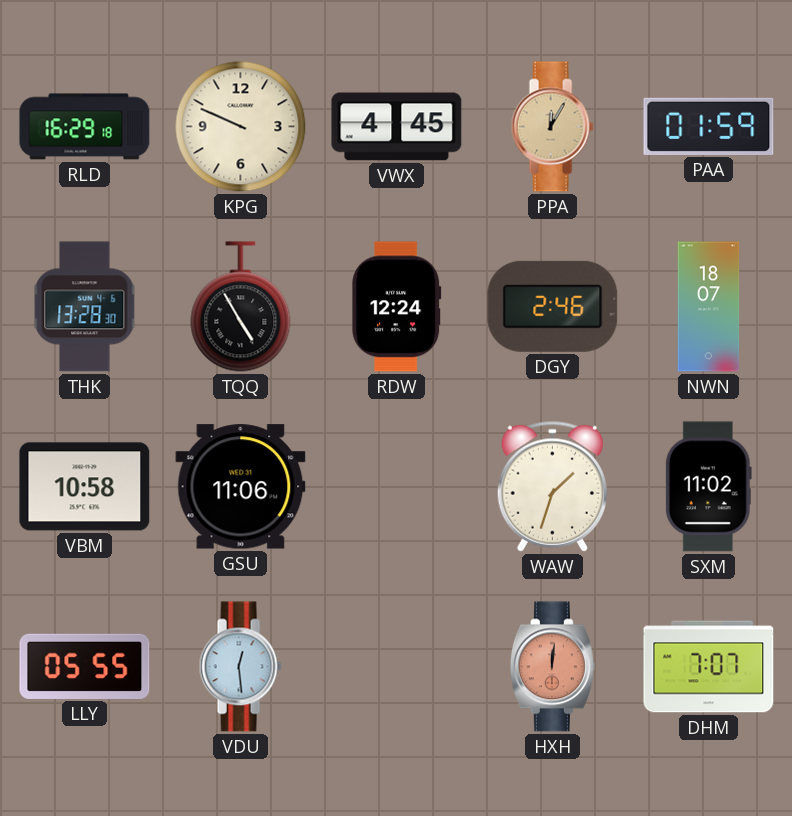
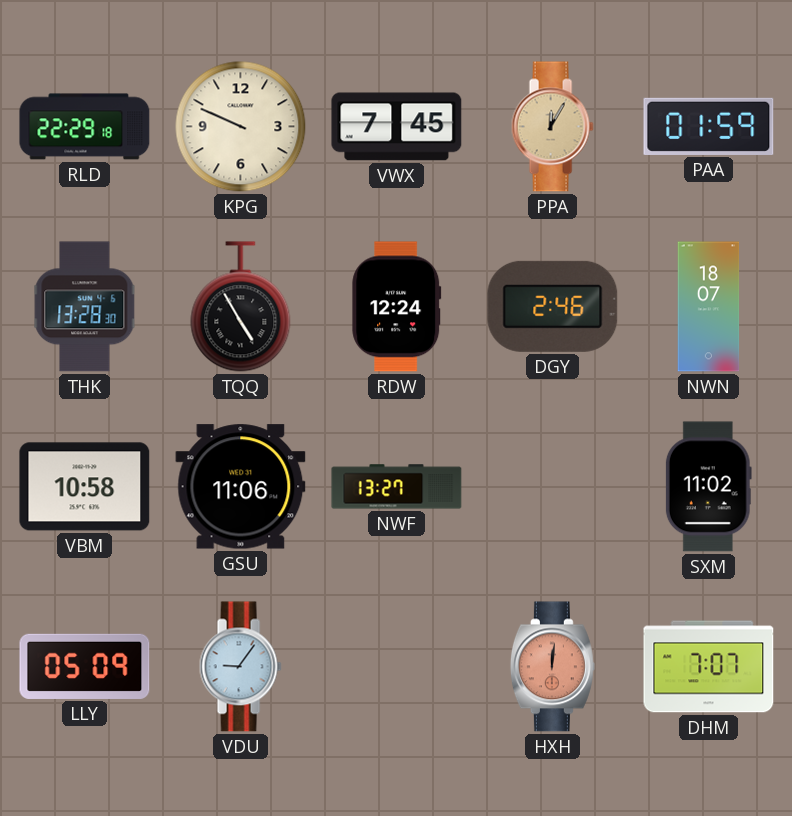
RLD: 16:29 -> 22:29
VWX: 4:45 -> 7:45
NWF: none -> 13:27
WAW: 1:33 -> none
LLY: 05:55 -> 05:09
VDU: 12:29 -> 9:06
